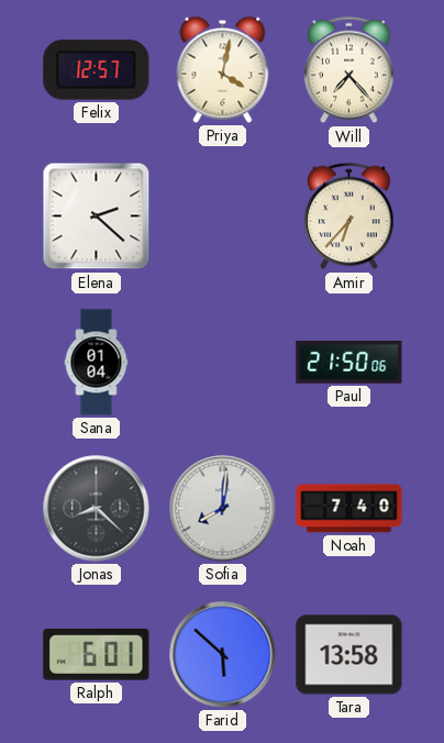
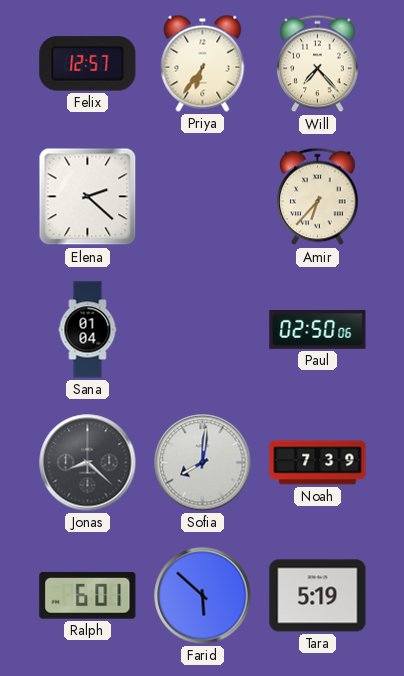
Priya: 4:02 -> 6:36
Paul: 21:50 -> 02:50
Noah: 7:40 -> 7:39
Tara: 13:58 -> 5:19
